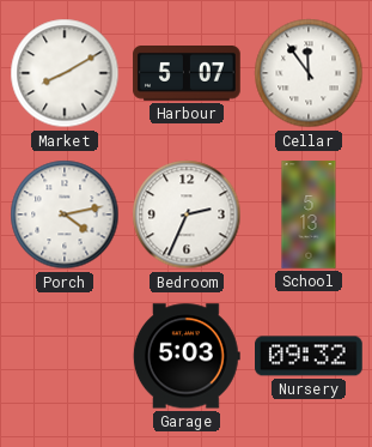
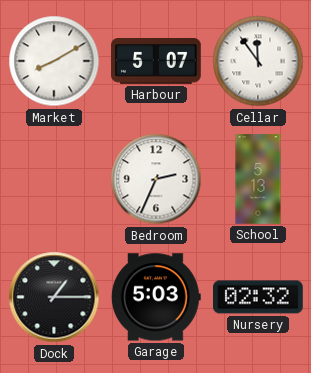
Porch: 4:13 -> none
Dock: none -> 1:15
Nursery: 09:32 -> 02:32
